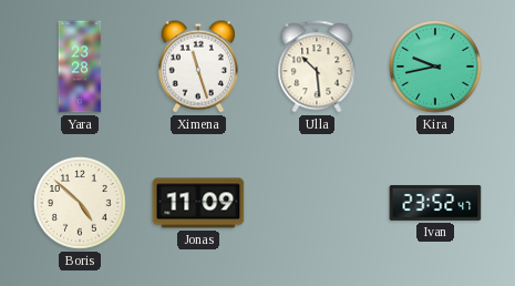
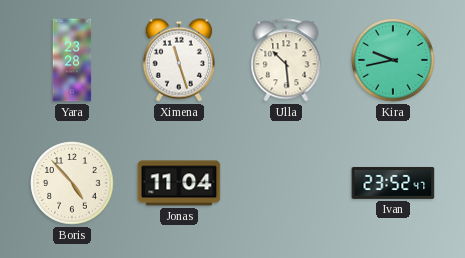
Boris: 4:52 -> 4:53
Jonas: 11:09 -> 11:04
